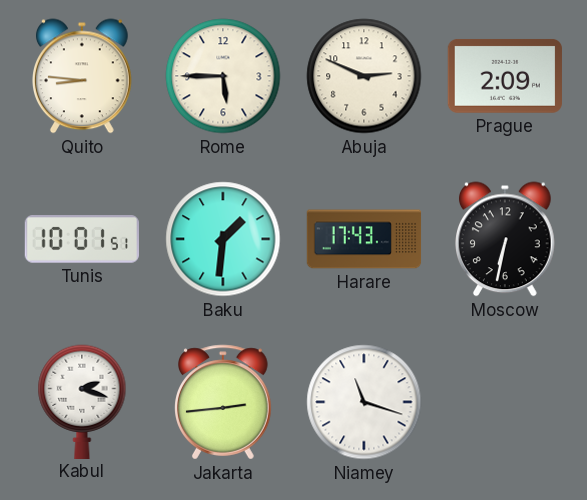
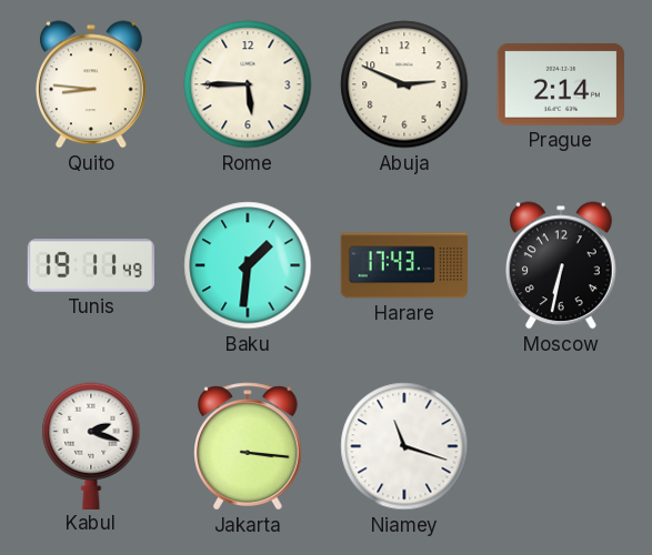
Prague: 2:09 -> 2:14
Tunis: 10:01 -> 19:11
Jakarta: 2:44 -> 3:16
